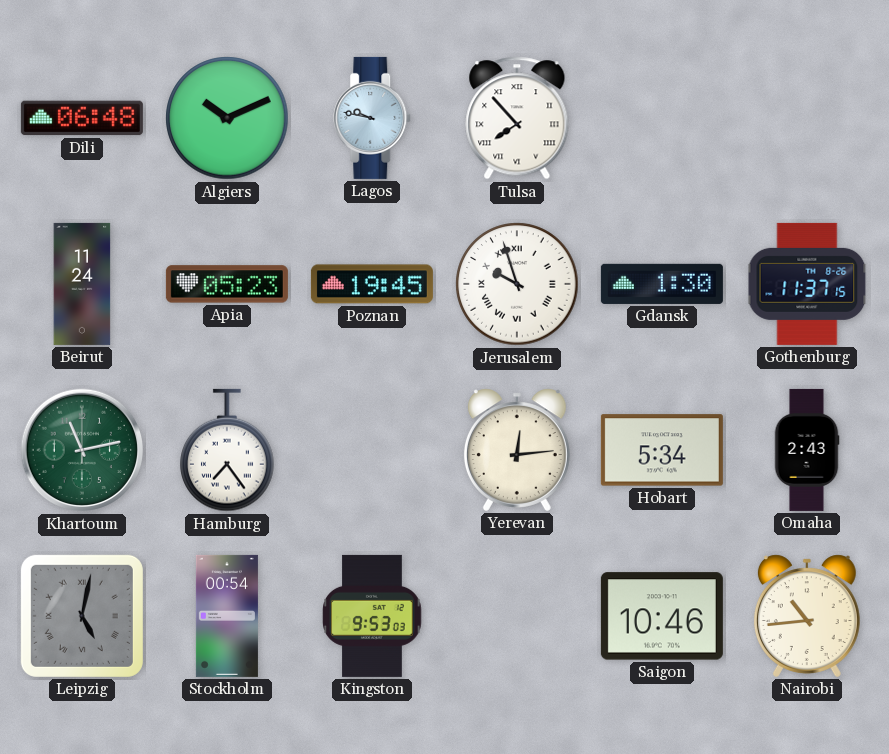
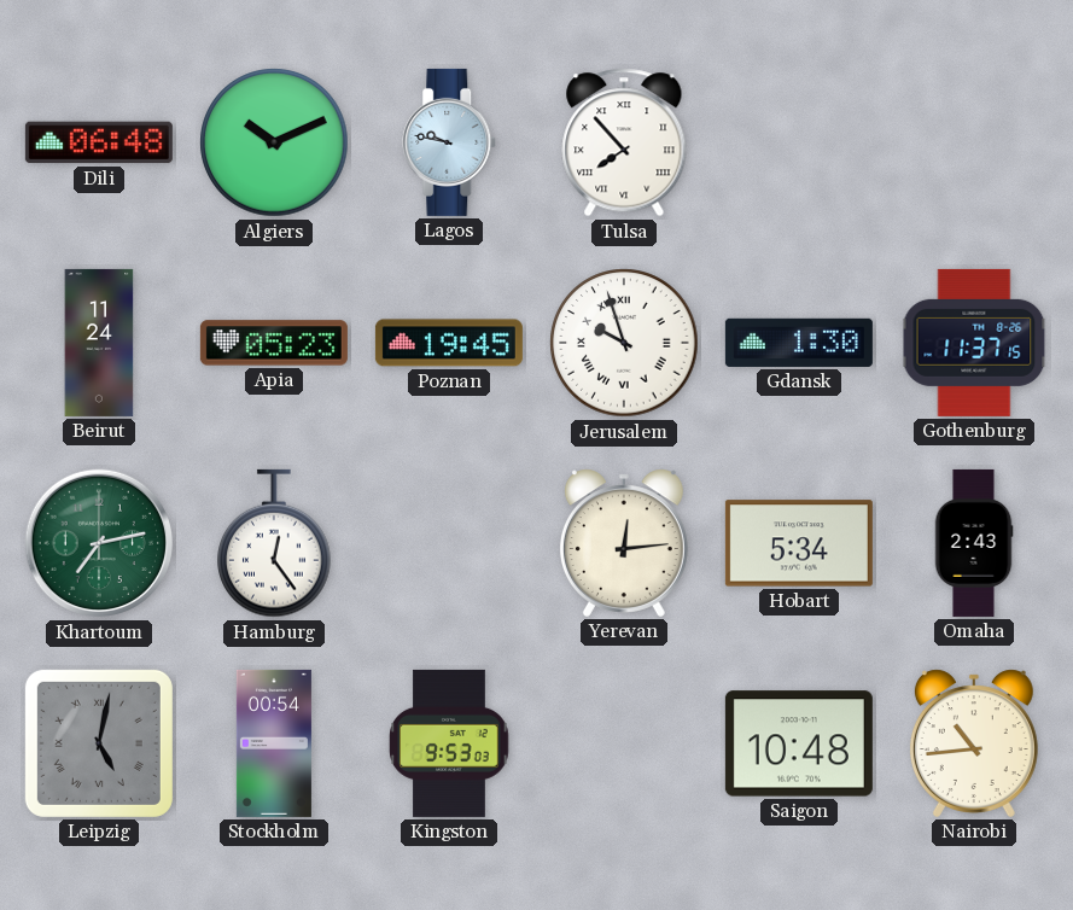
Khartoum: 11:13 -> 7:13
Hamburg: 7:24 -> 12:24
Saigon: 10:46 -> 10:48
